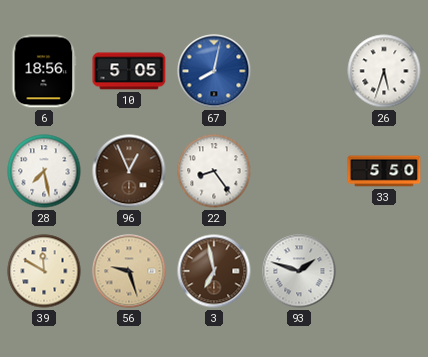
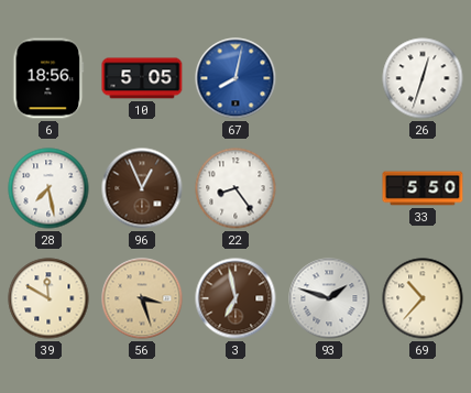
26: 5:33 -> 12:33
56: 9:27 -> 3:27
69: none -> 10:37
